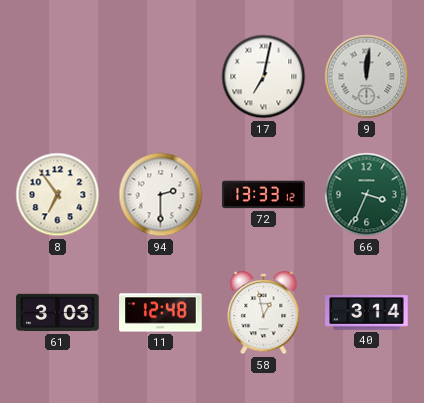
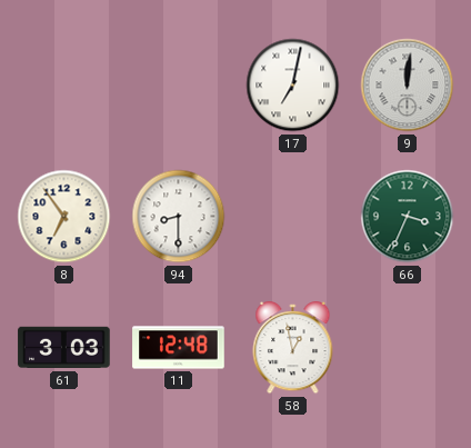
94: 2:30 -> 8:30
72: 13:33 -> none
40: 3:14 -> none
